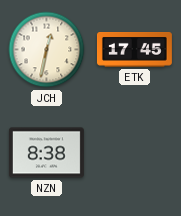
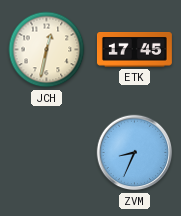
NZN: 8:38 -> none
ZVM: none -> 8:34
